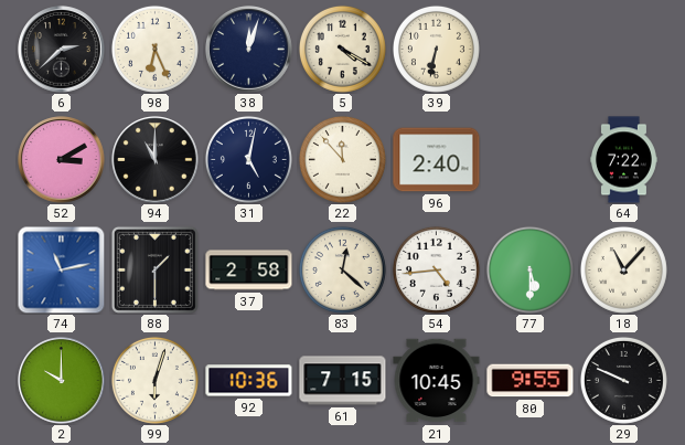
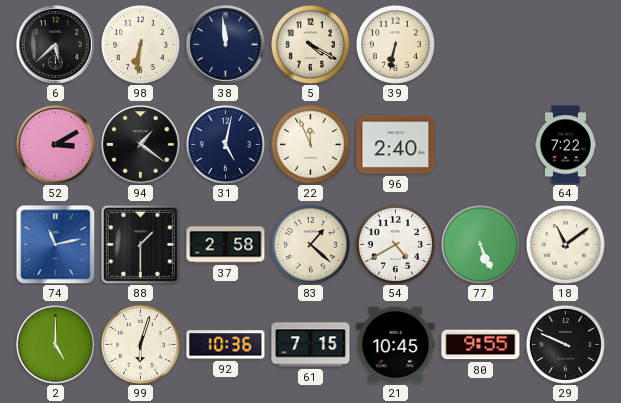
6: 2:38 -> 5:38
98: 6:26 -> 6:31
38: 12:03 -> 11:59
94: 11:00 -> 1:21
22: 11:53 -> 11:56
83: 12:22 -> 1:22
54: 4:44 -> 4:40
77: 5:30 -> 5:26
18: 11:07 -> 11:09
2: 10:00 -> 5:00
